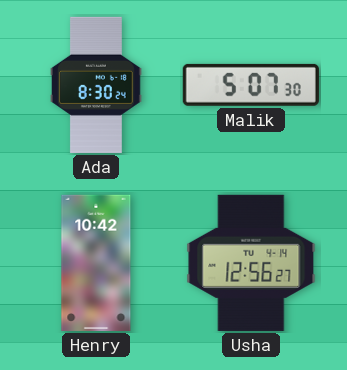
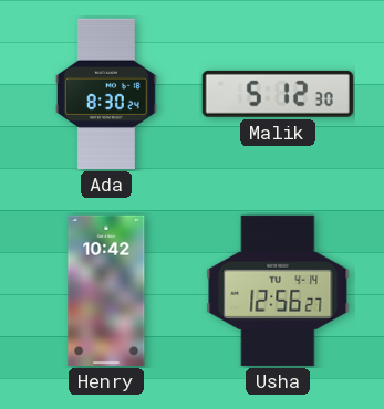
Malik: 5:07 -> 5:12
